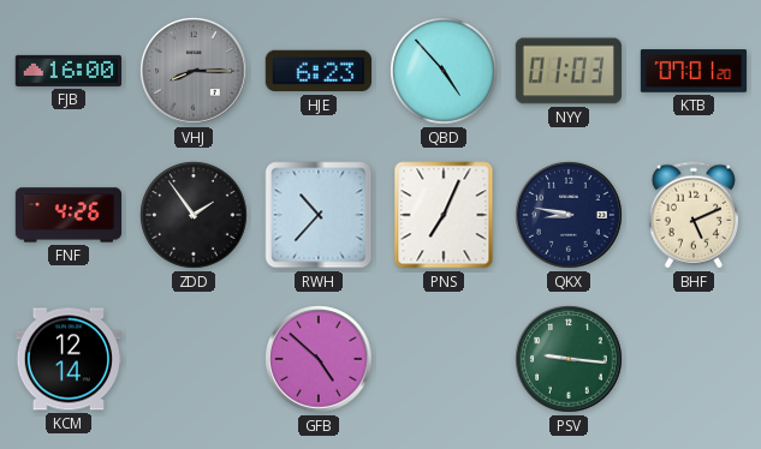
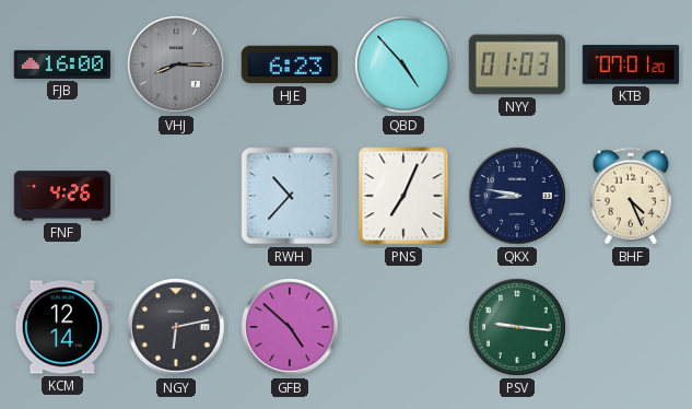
ZDD: 1:54 -> none
BHF: 5:11 -> 4:26
NGY: none -> 6:13
